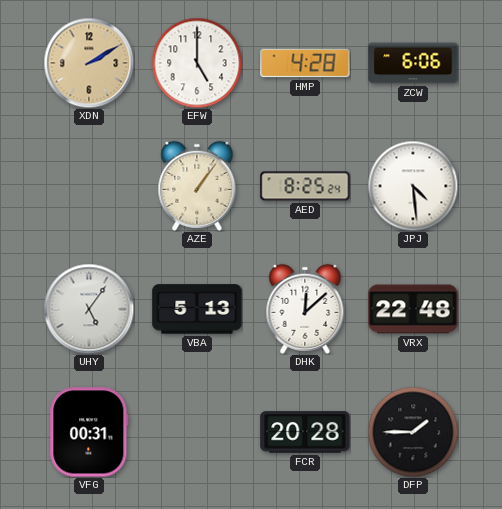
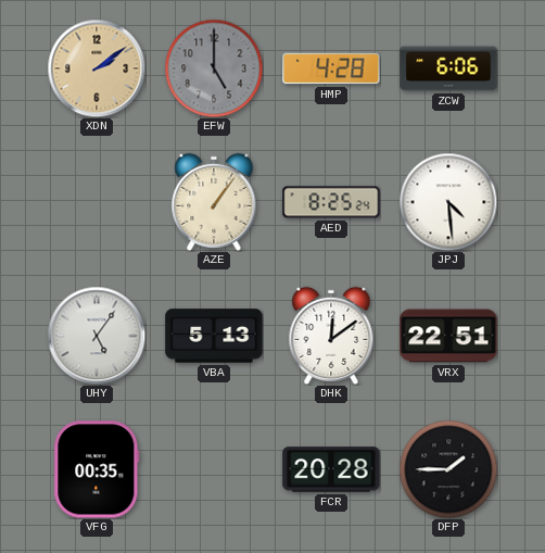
XDN: 2:10 -> 2:09
EFW dial: white -> grey
DHK: 12:08 -> 12:09
VRX: 22:48 -> 22:51
VFG: 00:31 -> 00:35
